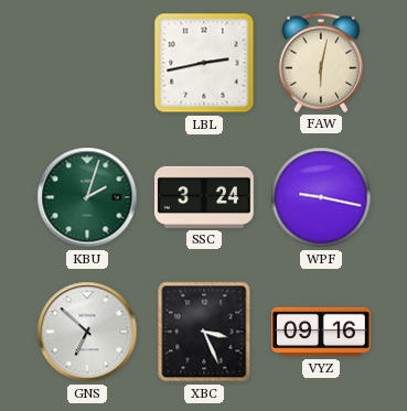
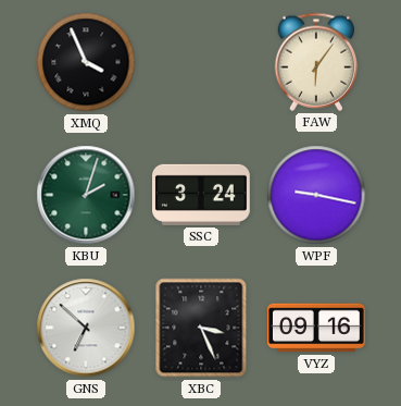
XMQ: none -> 3:56
LBL: 2:43 -> none
FAW: 6:02 -> 6:06
